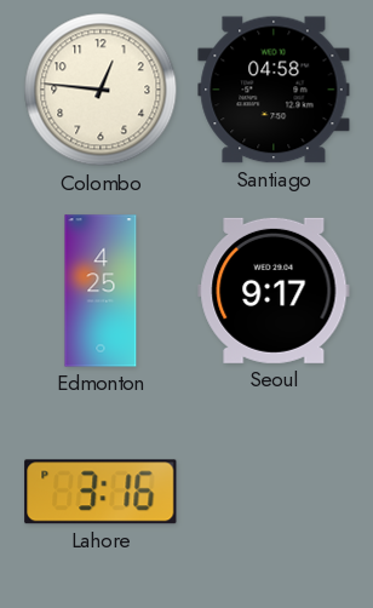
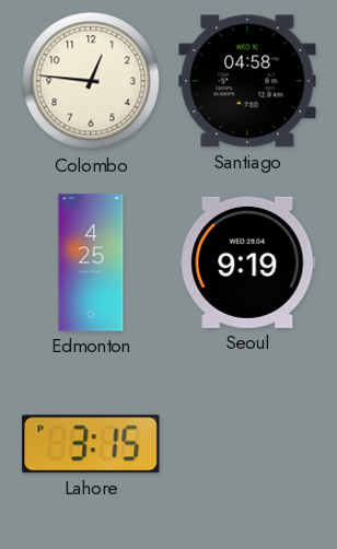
Seoul: 9:17 -> 9:19
Lahore: 3:16 -> 3:15
